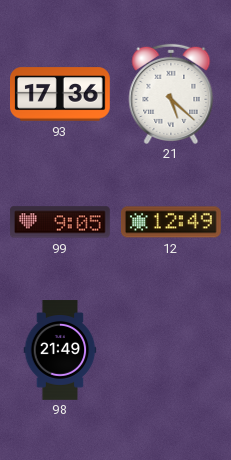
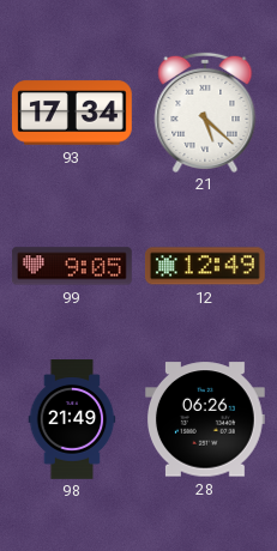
93: 17:36 -> 17:34
28: none -> 06:26
